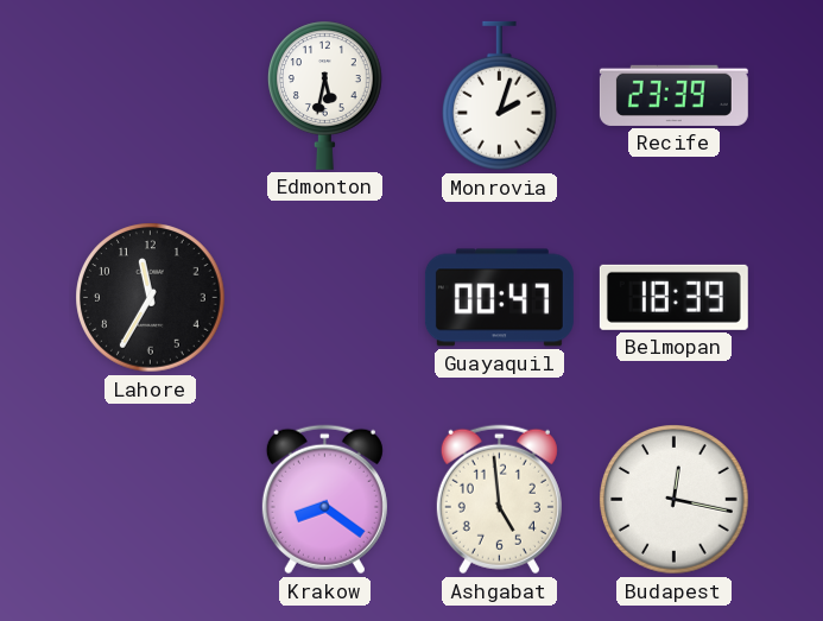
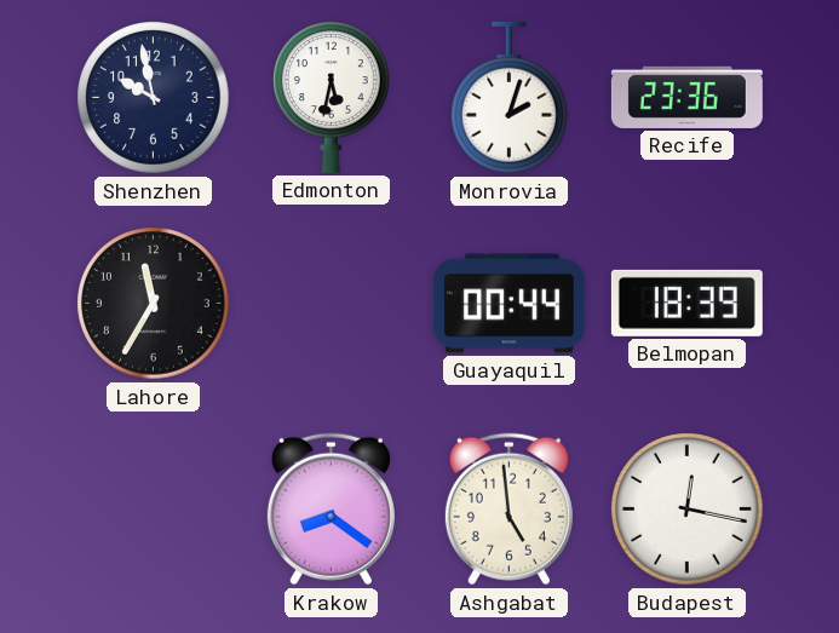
Shenzhen: none -> 9:58
Recife: 23:39 -> 23:36
Guayaquil: 00:47 -> 00:44
